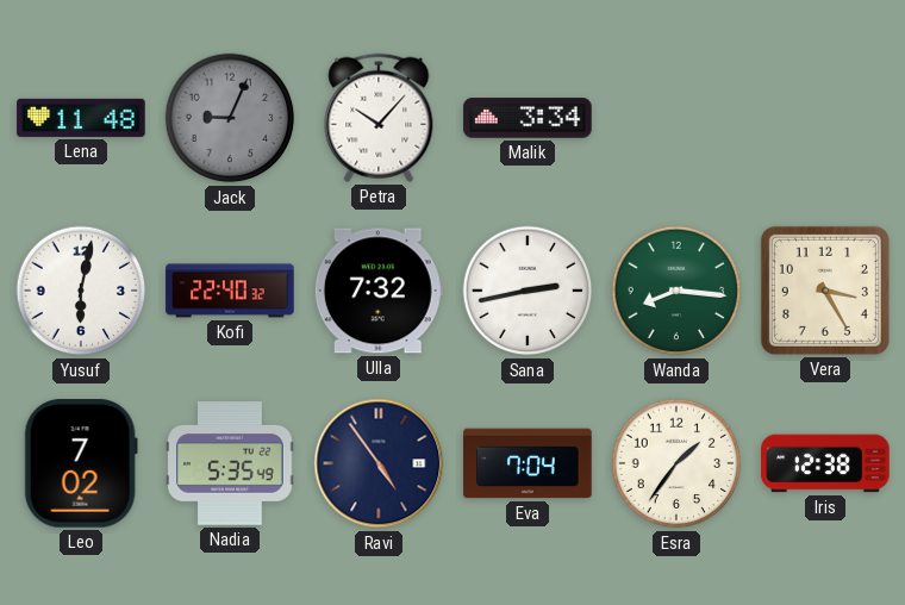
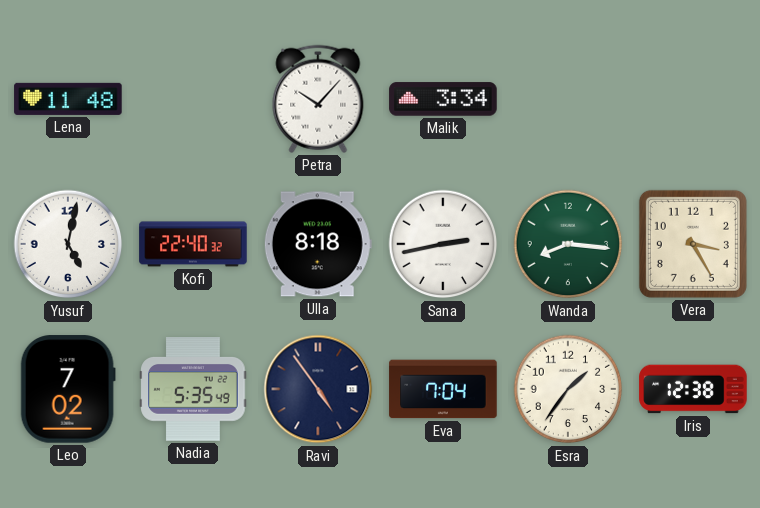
Jack: 9:04 -> none
Yusuf: 6:02 -> 5:02
Ulla: 7:32 -> 8:18
